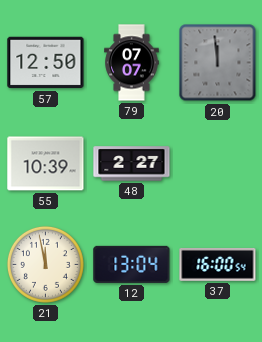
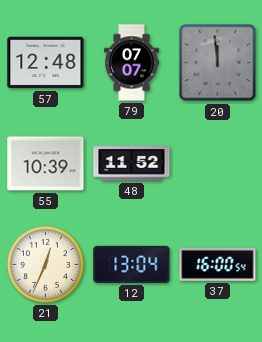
57: 12:50 -> 12:48
48: 2:27 -> 11:52
21: 11:58 -> 12:34
